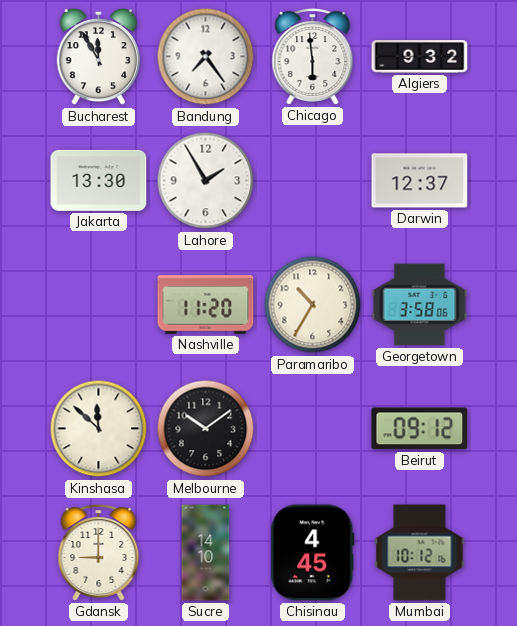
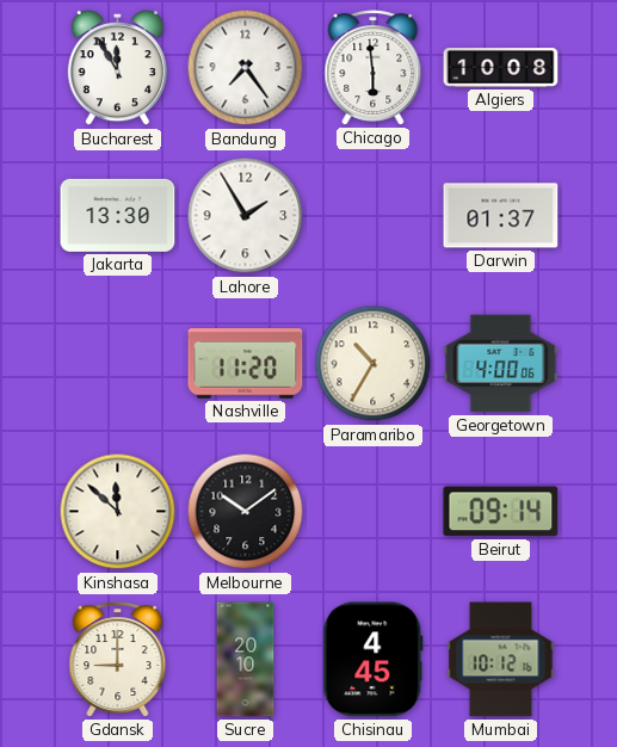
Algiers: 9:32 -> 10:08
Darwin: 12:37 -> 01:37
Georgetown: 3:58 -> 4:00
Beirut: 09:12 -> 09:14
Sucre: 14:10 -> 20:10
